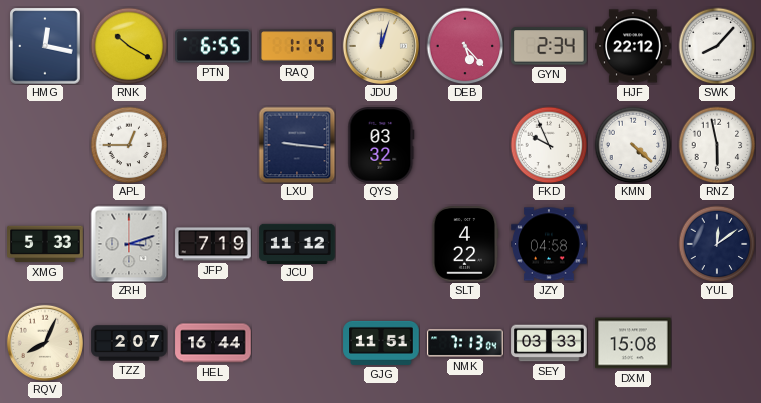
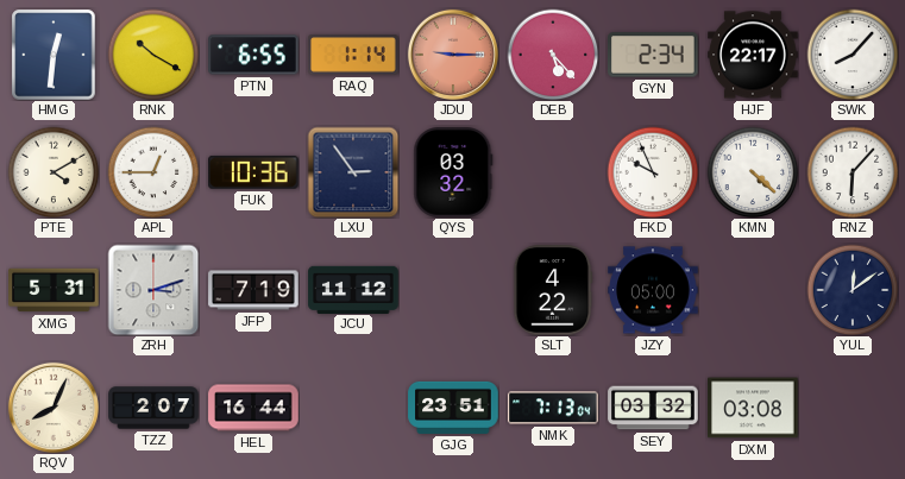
HMG: 12:17 -> 12:31
JDU: 12:03 -> 9:15
JDU dial: cream -> salmon
HJF: 22:12 -> 22:17
PTE: none -> 4:10
FUK: none -> 10:36
LXU: 9:16 -> 2:54
RNZ: 5:58 -> 6:07
XMG: 5:33 -> 5:31
JZY: 04:58 -> 05:00
GJG: 11:51 -> 23:51
SEY: 03:33 -> 03:32
DXM: 15:08 -> 03:08
